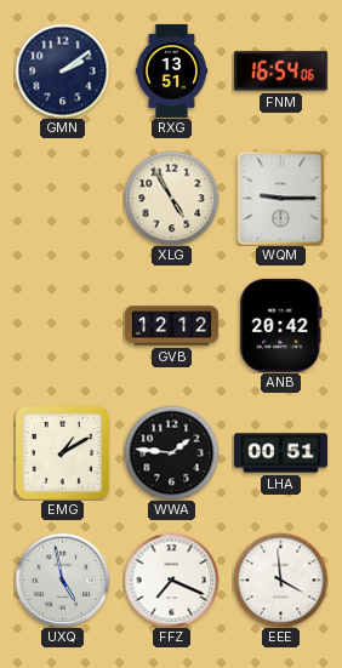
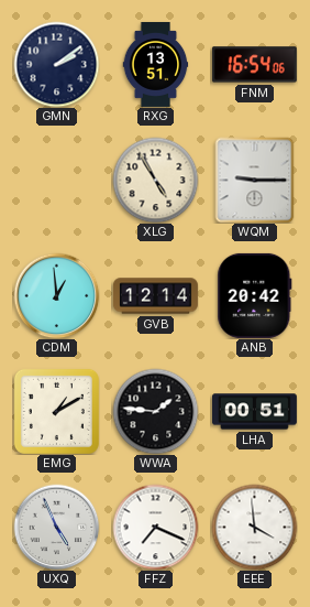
CDM: none -> 12:59
GVB: 12:12 -> 12:14
UXQ: 4:58 -> 4:56
